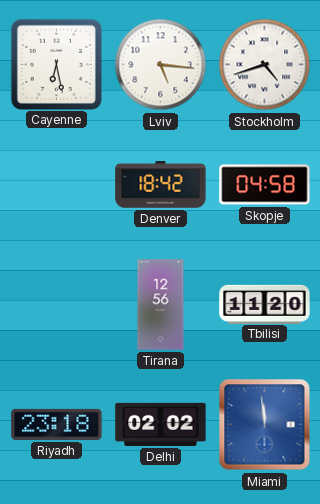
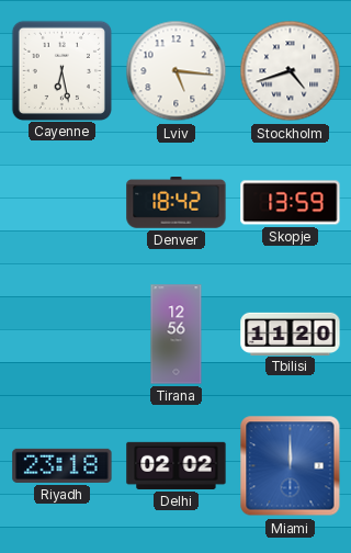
Skopje: 04:58 -> 13:59
Miami: 11:59 -> 12:00
